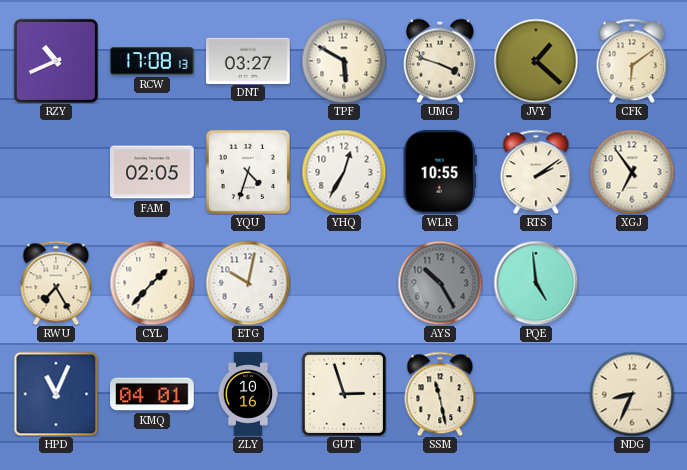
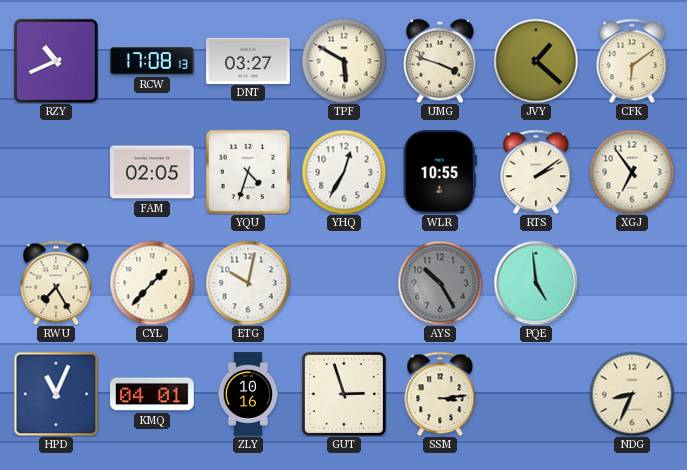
SSM: 11:28 -> 3:14
